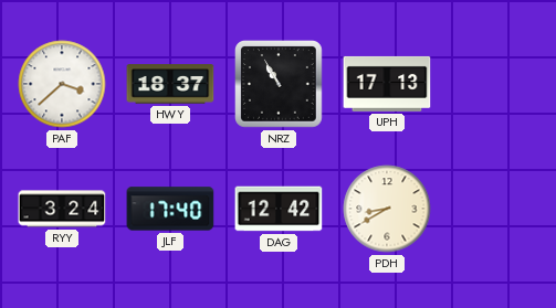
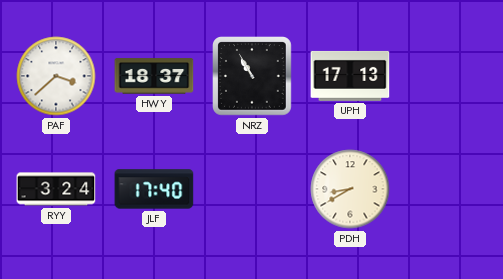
DAG: 12:42 -> none
